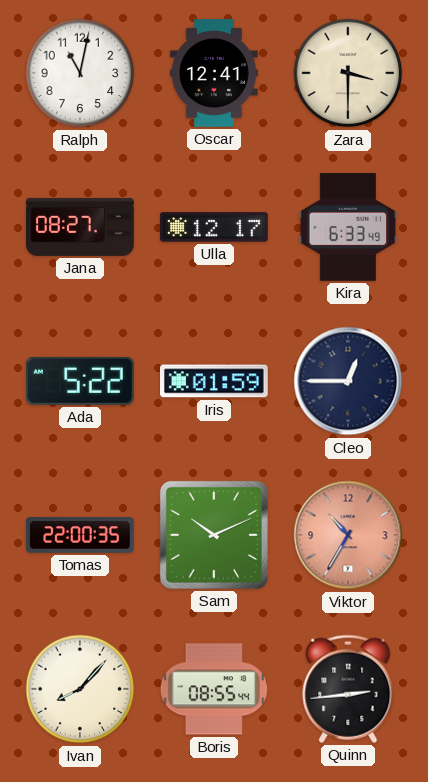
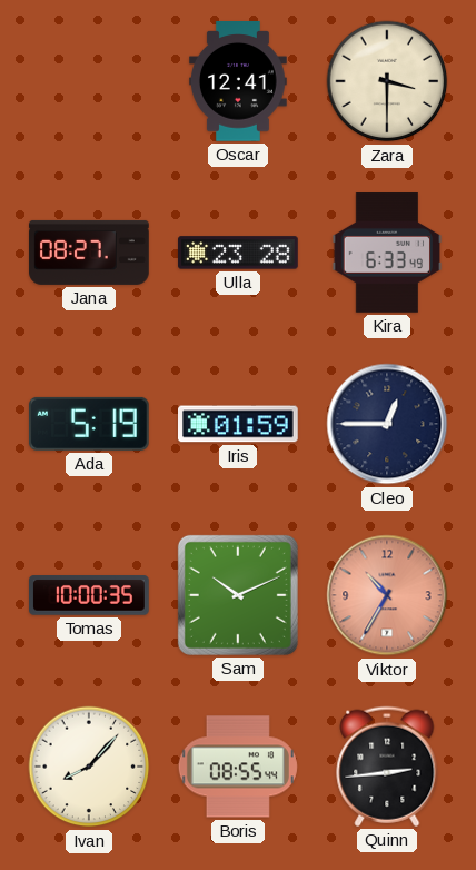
Ralph: 11:02 -> none
Ulla: 12:17 -> 23:28
Ada: 5:22 -> 5:19
Tomas: 22:00 -> 10:00
